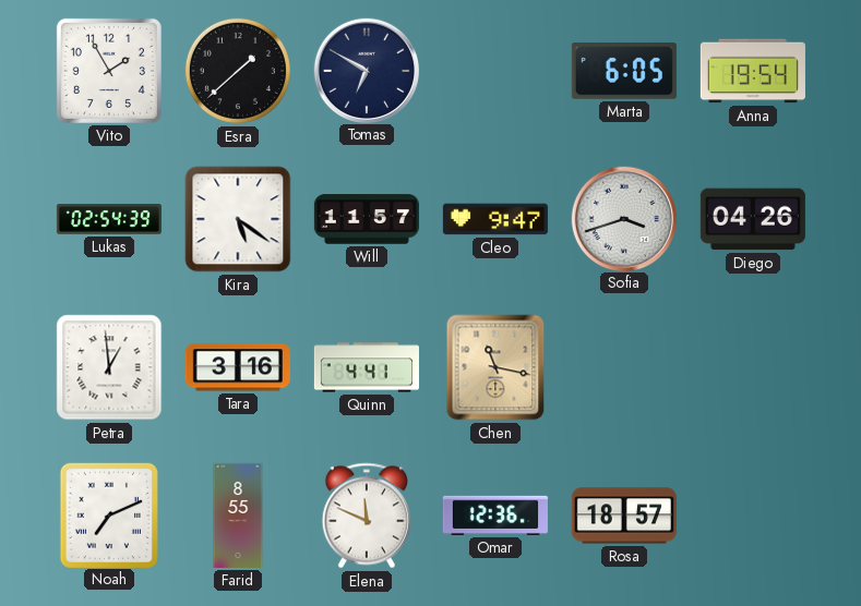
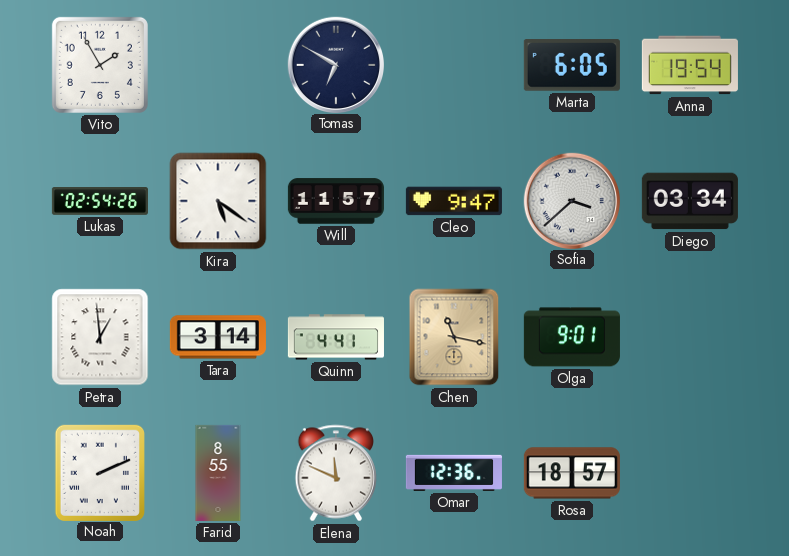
Esra: 1:38 -> none
Lukas: 02:54:39 -> 02:54:26
Sofia: 3:42 -> 3:38
Diego: 04:26 -> 03:34
Tara: 3:16 -> 3:14
Olga: none -> 9:01
Noah: 7:11 -> 2:11
